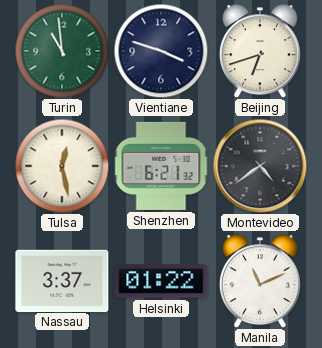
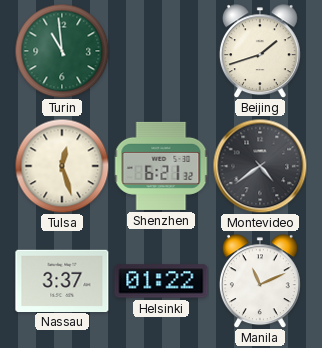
Vientiane: 3:48 -> none
Beijing: 6:42 -> 1:42
Tulsa: 12:28 -> 12:27
